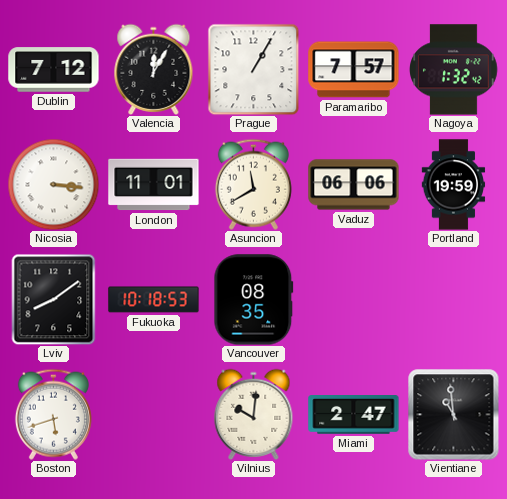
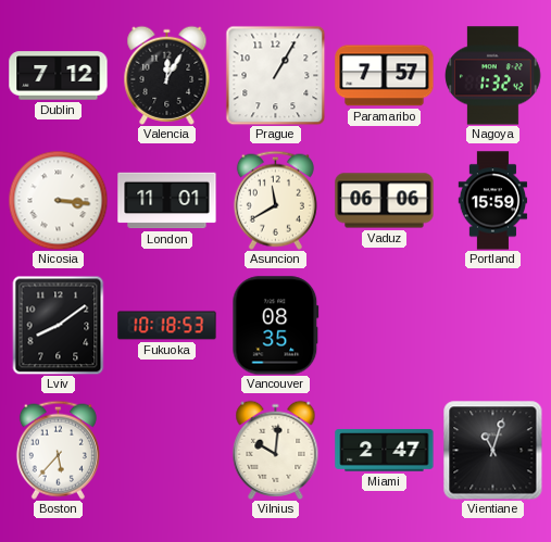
Portland: 19:59 -> 15:59
Boston: 5:42 -> 5:37
Vientiane: 10:59 -> 11:03
